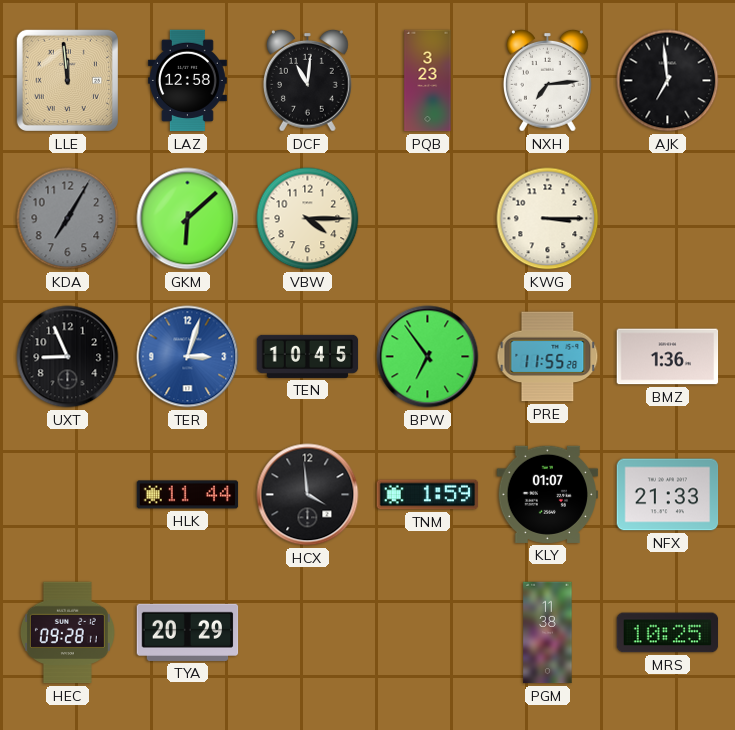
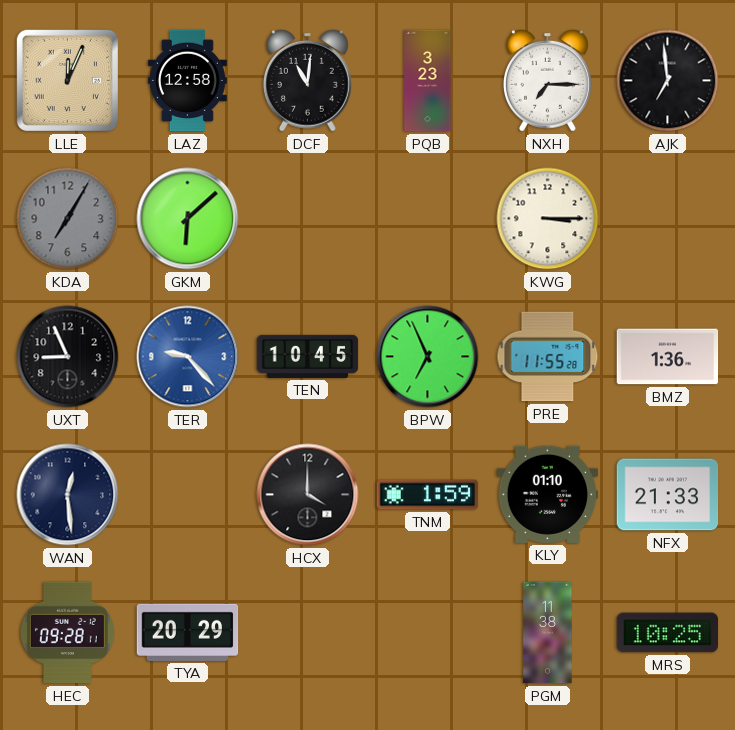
LLE: 11:59 -> 12:04
NXH: 7:14 -> 7:15
VBW: 4:15 -> none
TER: 3:03 -> 9:23
BPW: 6:54 -> 6:56
WAN: none -> 12:29
HLK: 11:44 -> none
HCX: 3:59 -> 4:00
KLY: 01:07 -> 01:10
